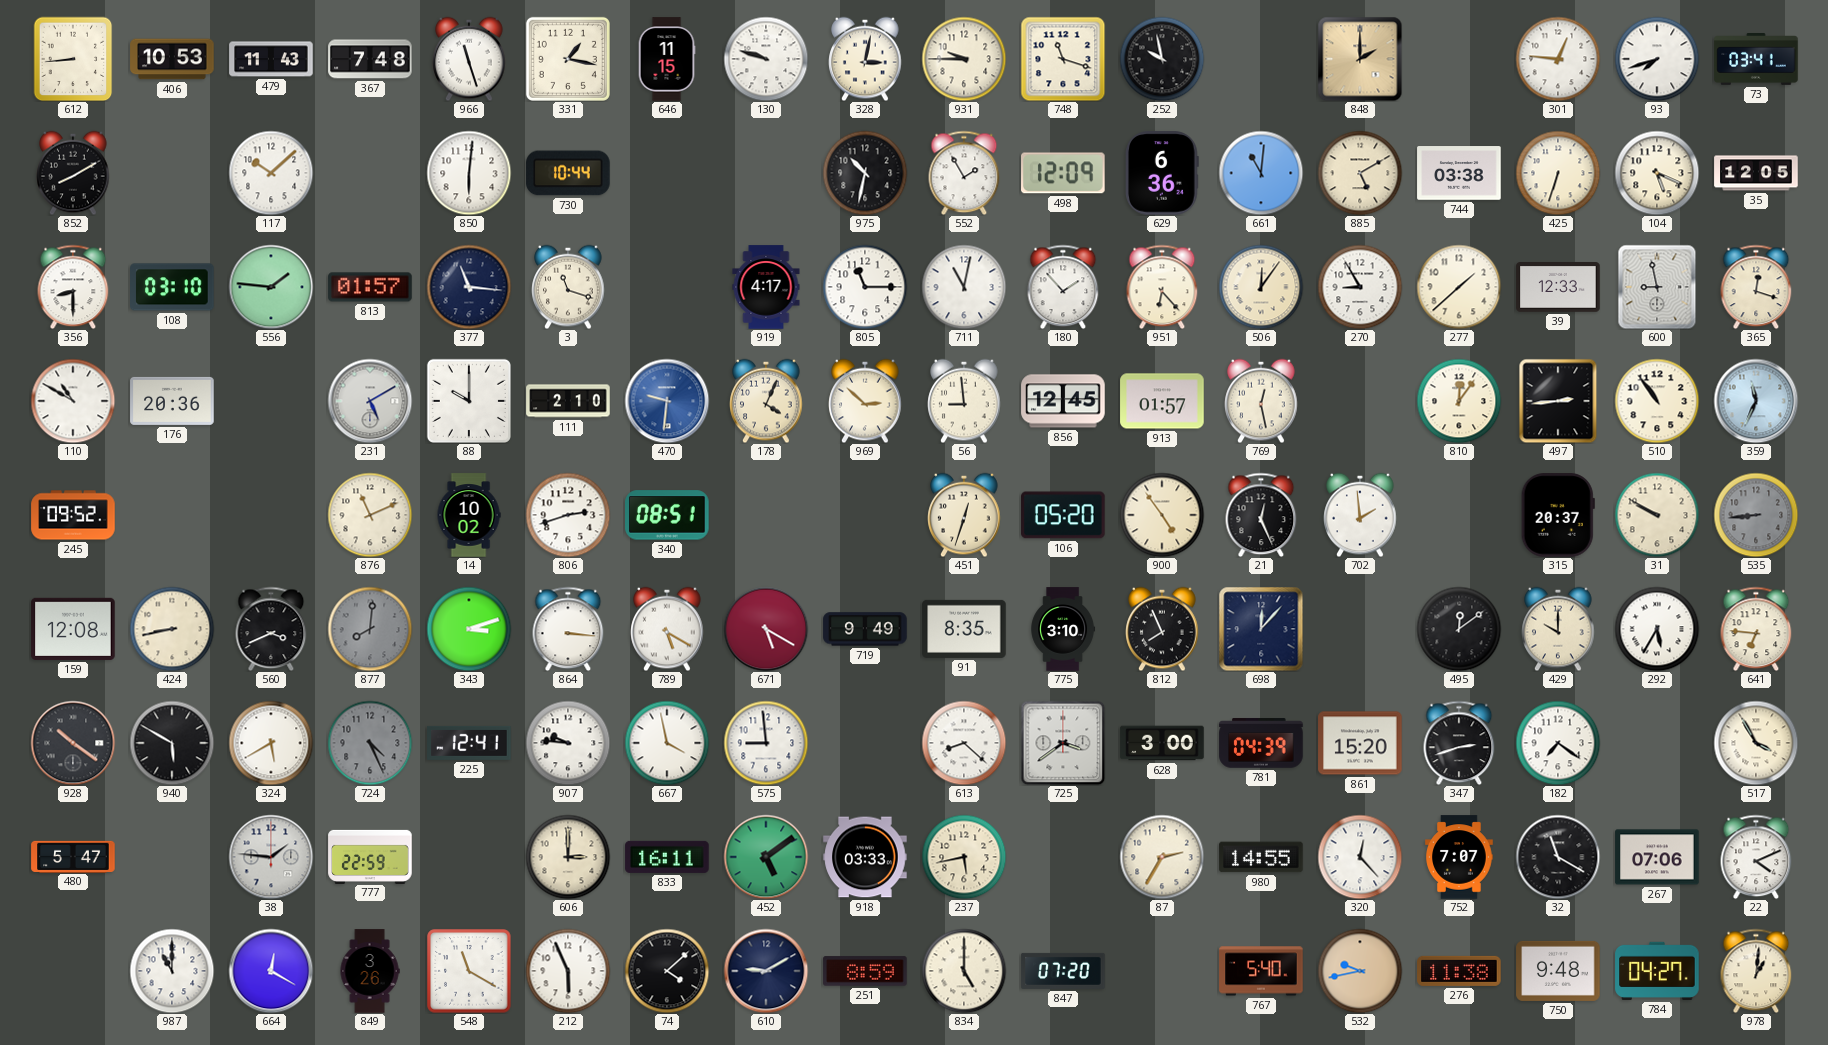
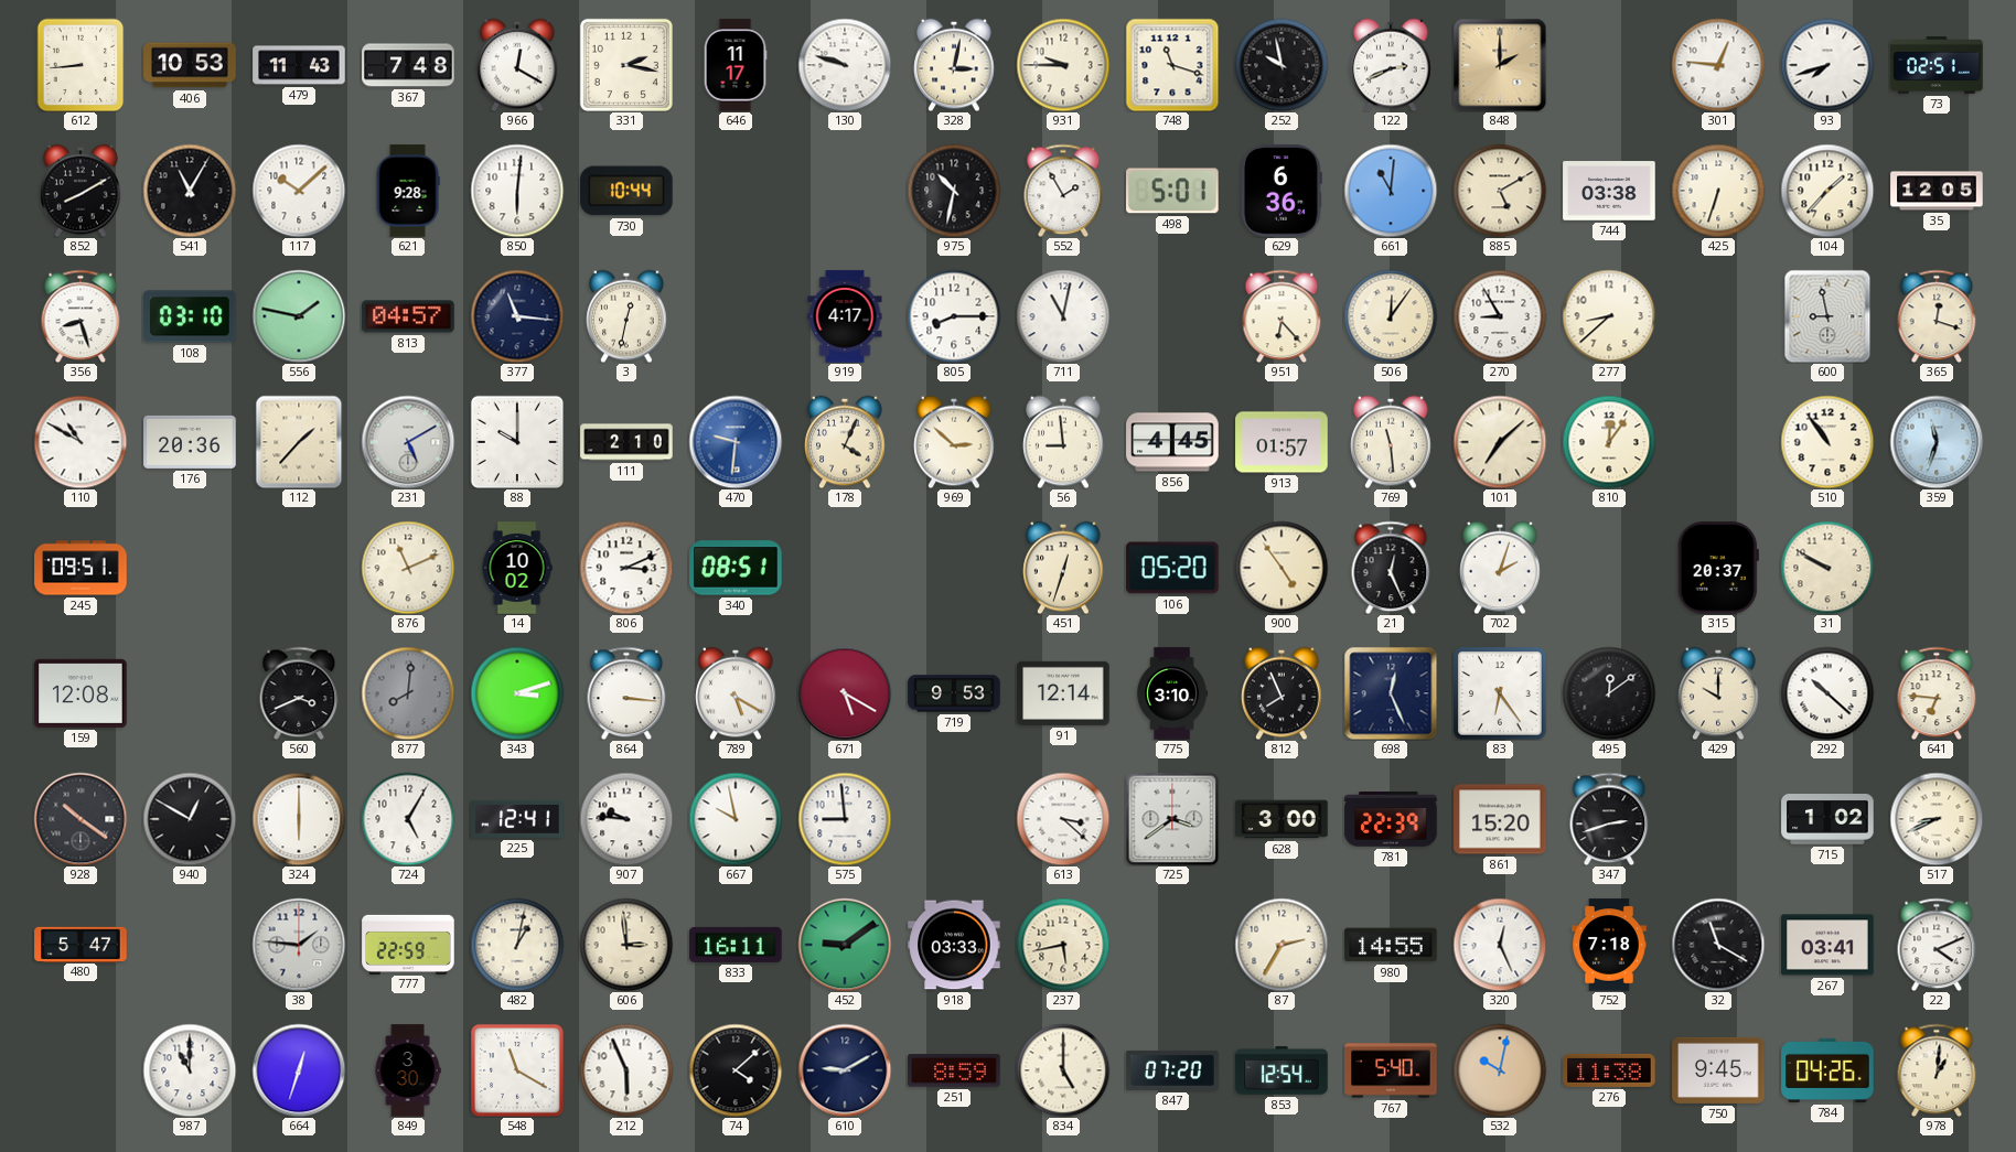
966: 11:27 -> 12:20
331: 1:17 -> 2:17
646: 11:15 -> 11:17
122: none -> 2:41
73: 03:41 -> 02:51
541: none -> 11:05
621: none -> 9:28
498: 12:09 -> 5:01
104: 5:19 -> 1:37
356: 8:30 -> 8:27
556: 1:46 -> 1:47
813: 01:57 -> 04:57
3: 11:18 -> 12:32
805: 11:15 -> 8:15
180: 1:53 -> none
277: 1:38 -> 8:38
39: 12:33 -> none
112: none -> 1:37
856: 12:45 -> 4:45
769: 12:28 -> 11:29
101: none -> 7:08
497: 2:44 -> none
359: 11:34 -> 11:33
245: 09:52 -> 09:51
806: 2:42 -> 3:11
702: 1:59 -> 2:03
535: 8:44 -> none
424: 8:43 -> none
719: 9:49 -> 9:53
91: 8:35 -> 12:14
698: 12:07 -> 12:26
83: none -> 6:24
292: 5:35 -> 10:22
940: 5:50 -> 12:50
324: 5:40 -> 6:00
724: 4:26 -> 5:05
724 dial: grey -> white
667: 3:58 -> 9:58
613: 8:22 -> 3:22
781: 04:39 -> 22:39
182: 7:21 -> none
715: none -> 1:02
517: 3:55 -> 8:41
482: none -> 1:02
606: 3:00 -> 2:59
452: 5:09 -> 9:09
320: 12:23 -> 12:26
752: 7:07 -> 7:18
267: 07:06 -> 03:41
664: 12:20 -> 12:33
849: 3:26 -> 3:30
853: none -> 12:54
532: 9:43 -> 10:02
750: 9:48 -> 9:45
784: 04:27 -> 04:26
